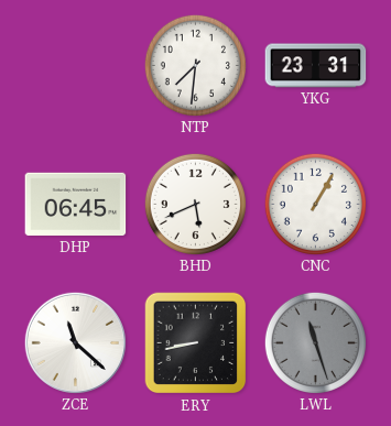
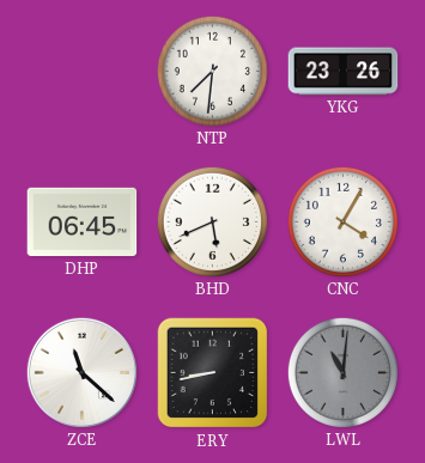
YKG: 23:31 -> 23:26
CNC: 1:05 -> 4:05
LWL: 11:27 -> 11:01
